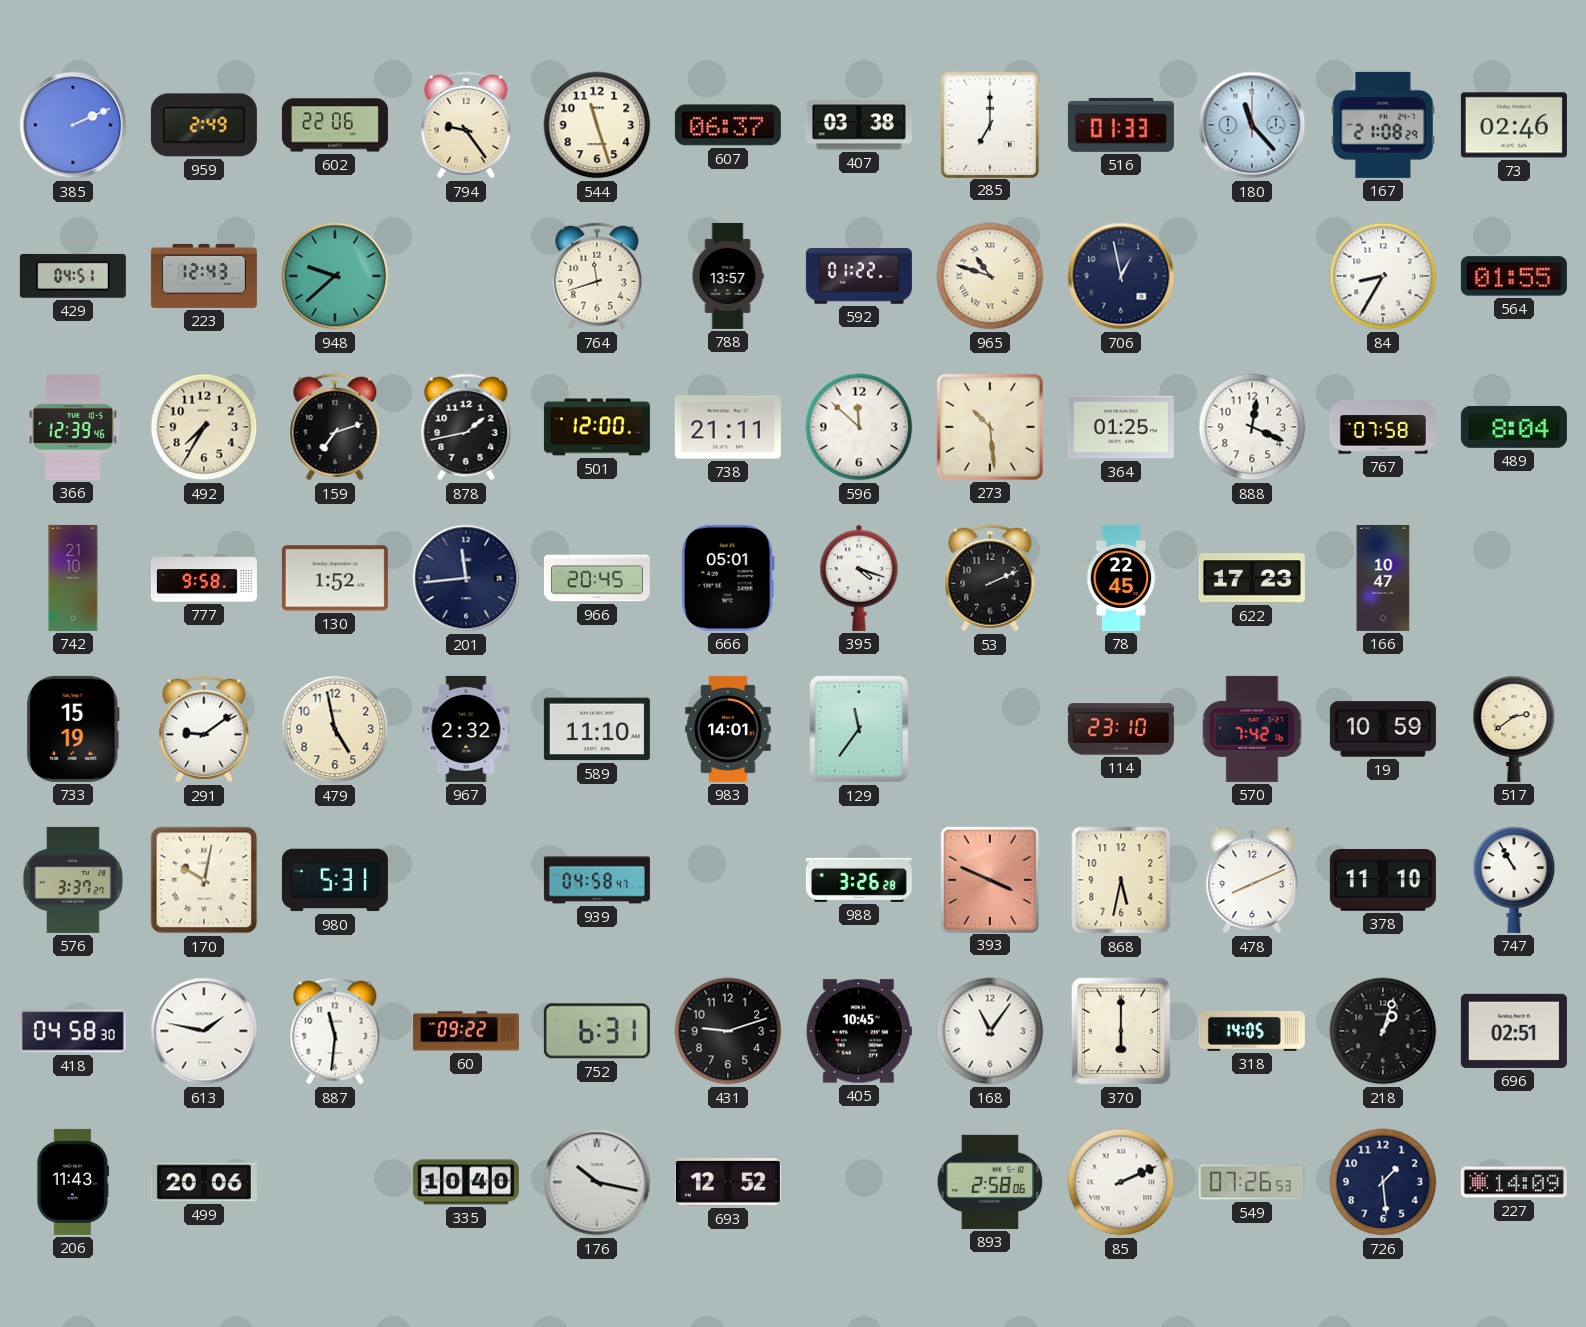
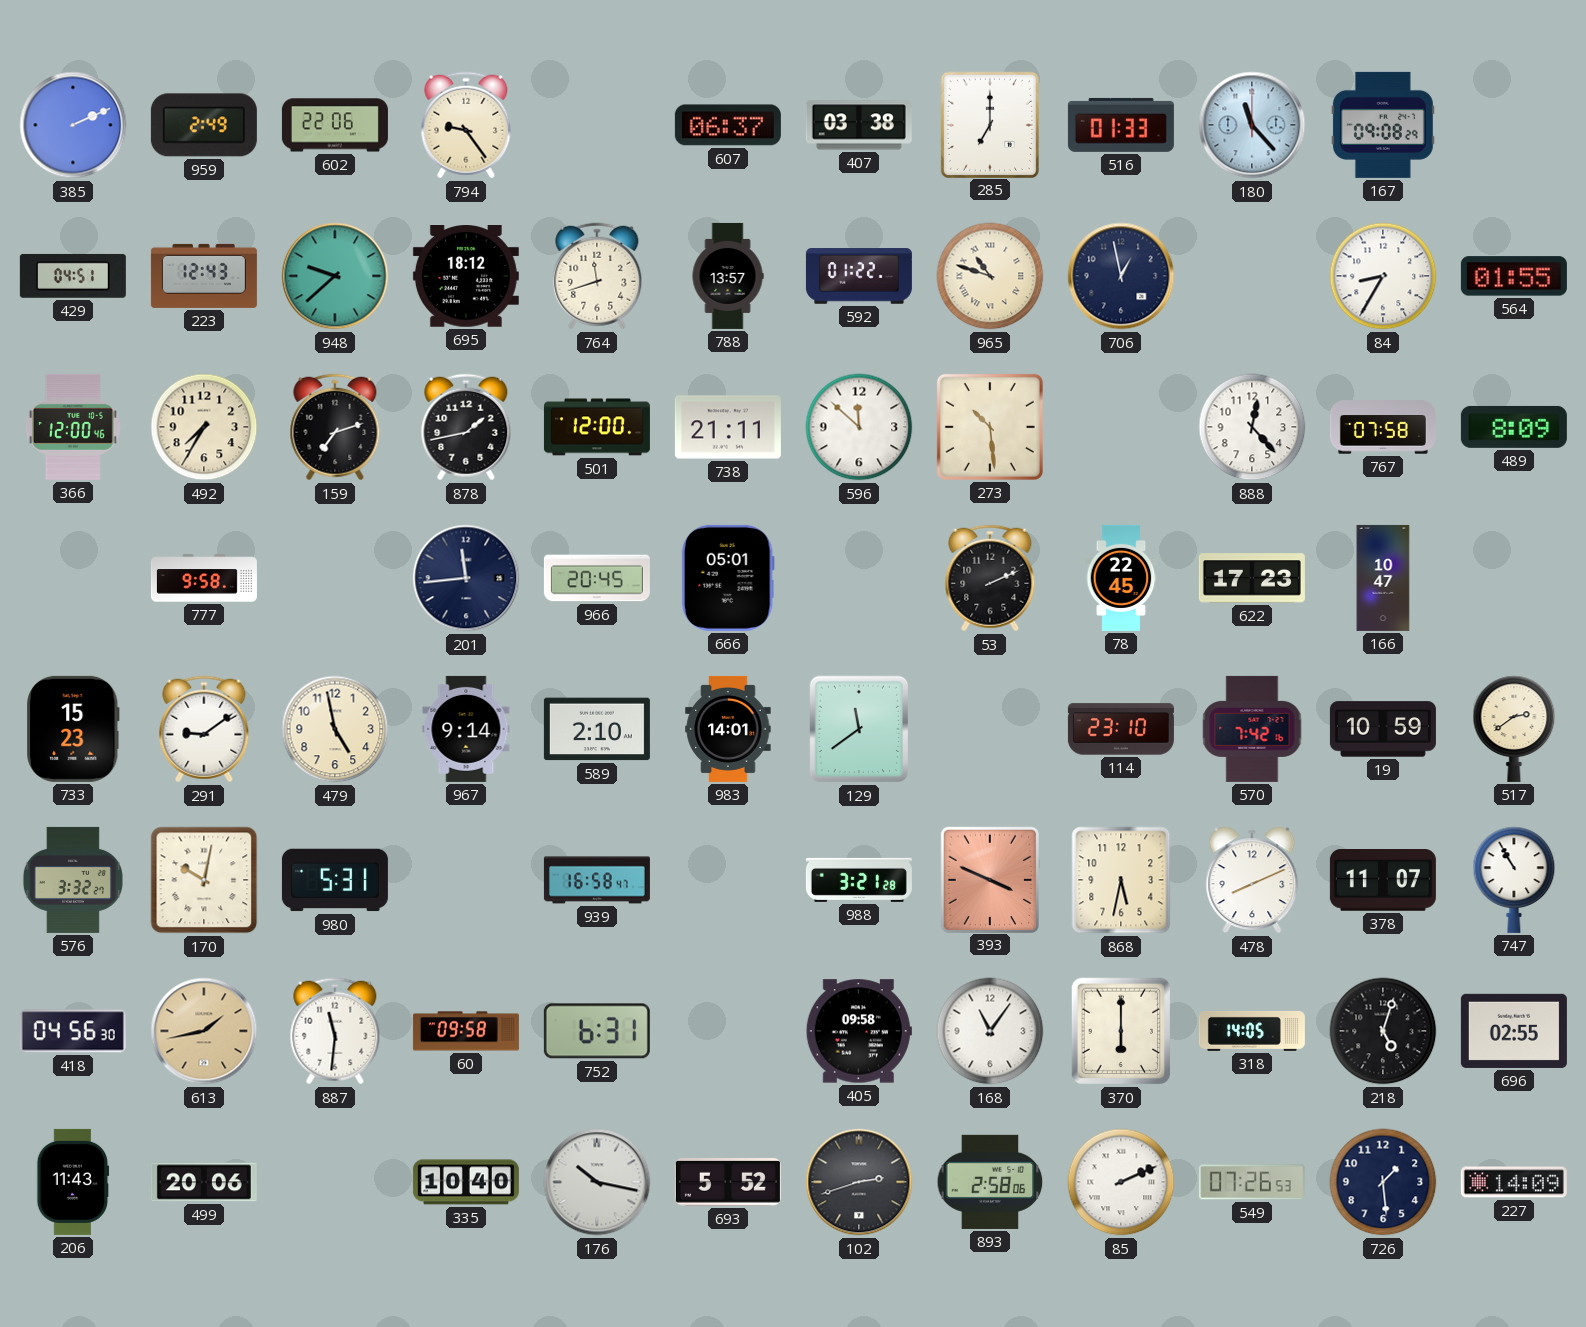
544: 11:27 -> none
167: 21:08 -> 09:08
73: 02:46 -> none
695: none -> 18:12
366: 12:39 -> 12:00
364: 01:25 -> none
888: 12:19 -> 12:23
489: 8:04 -> 8:09
742: 21:10 -> none
130: 1:52 -> none
395: 4:18 -> none
733: 15:19 -> 15:23
967: 2:32 -> 9:14
589: 11:10 -> 2:10
129: 11:36 -> 11:39
576: 3:37 -> 3:32
939: 04:58 -> 16:58
988: 3:26 -> 3:21
378: 11:10 -> 11:07
418: 04:58 -> 04:56
613: 1:47 -> 1:43
613 dial: white -> champagne
60: 09:22 -> 09:58
431: 9:12 -> none
405: 10:45 -> 09:58
218: 1:03 -> 5:03
696: 02:51 -> 02:55
693: 12:52 -> 5:52
102: none -> 2:42
